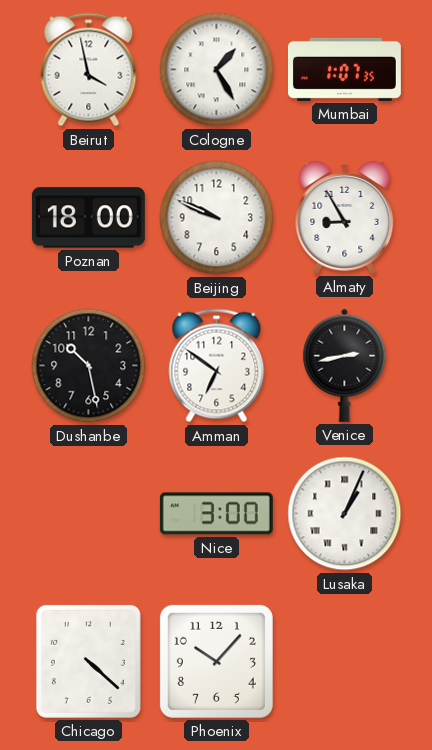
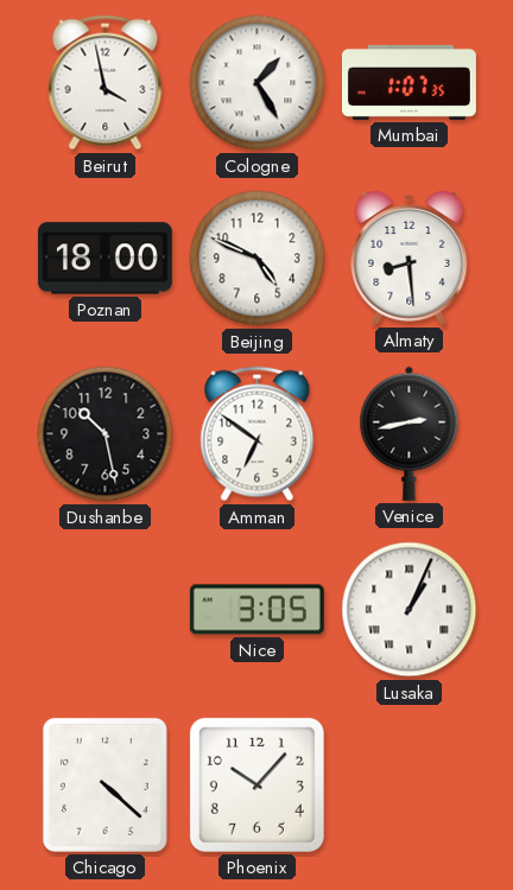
Beijing: 9:49 -> 4:49
Almaty: 8:55 -> 8:29
Nice: 3:00 -> 3:05
